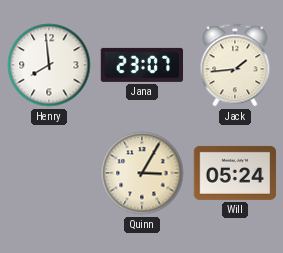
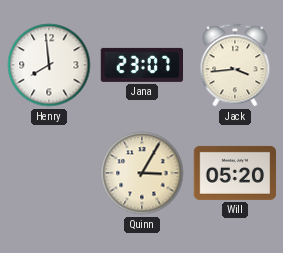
Jack: 1:44 -> 3:44
Will: 05:24 -> 05:20
